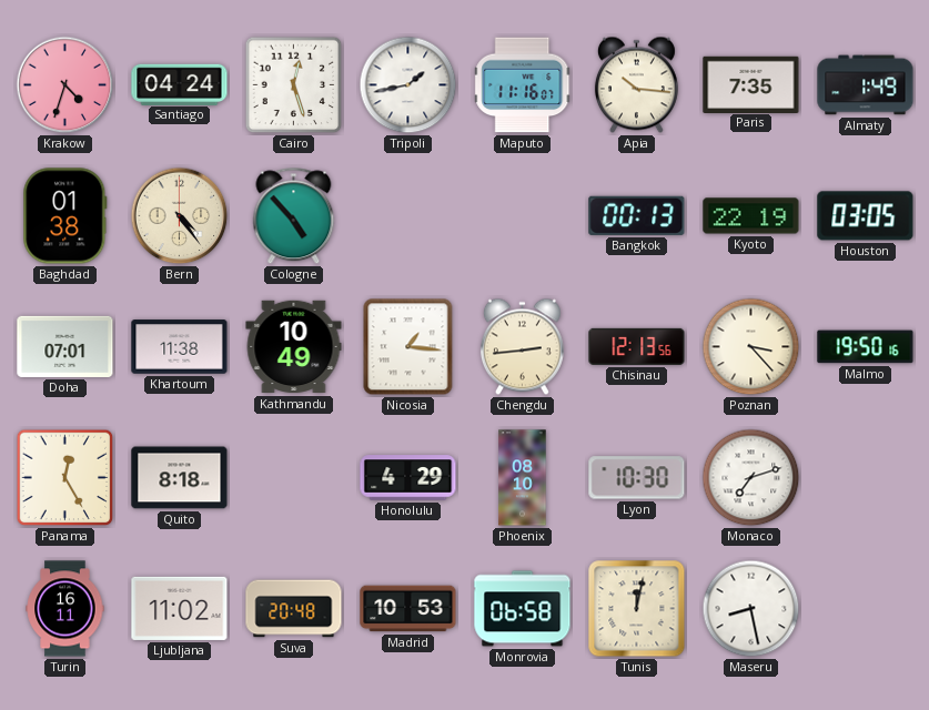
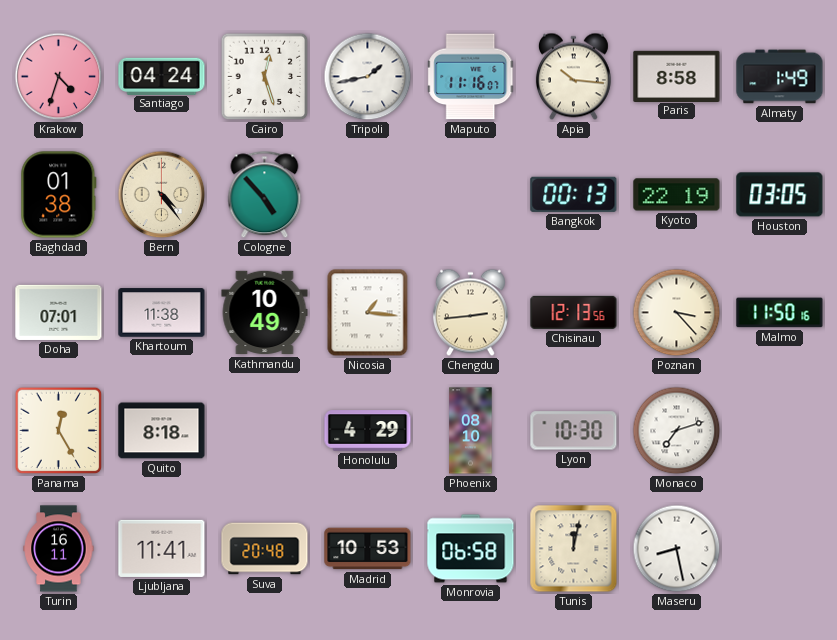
Paris: 7:35 -> 8:58
Malmo: 19:50 -> 11:50
Ljubljana: 11:02 -> 11:41
